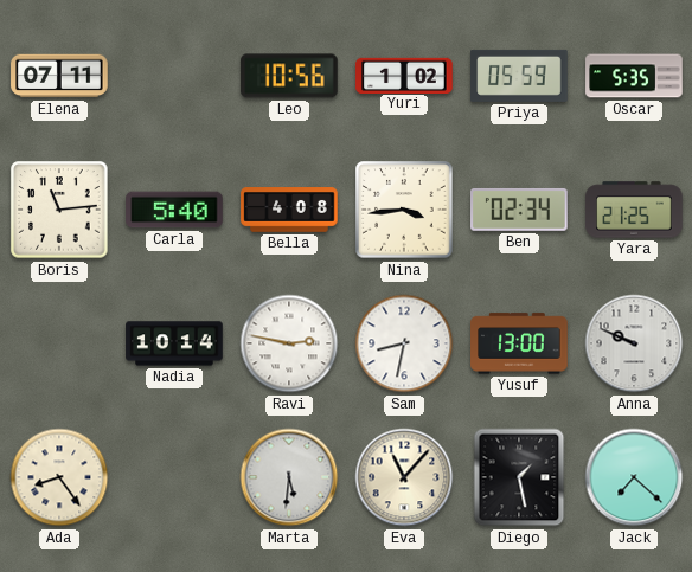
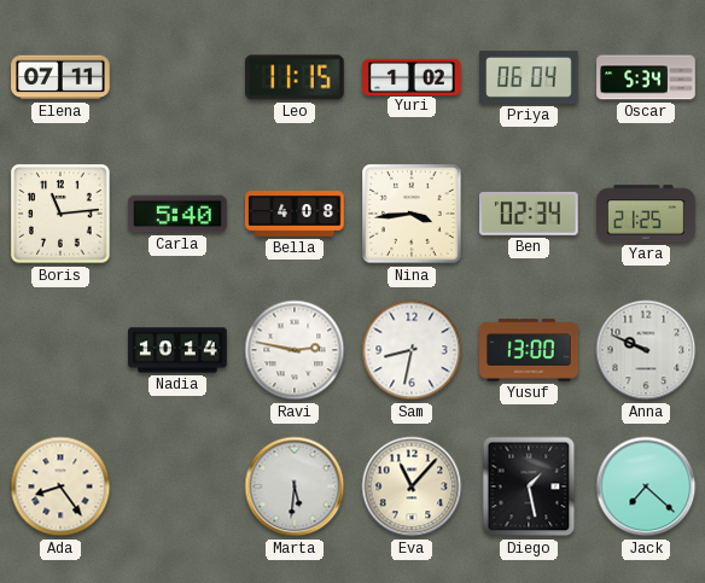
Leo: 10:56 -> 11:15
Priya: 05:59 -> 06:04
Oscar: 5:35 -> 5:34
